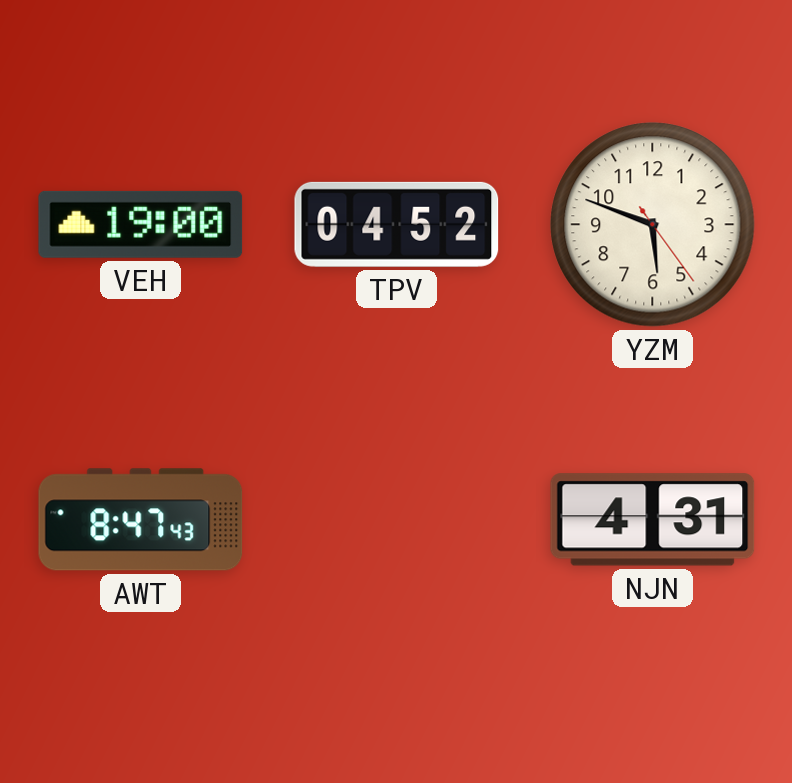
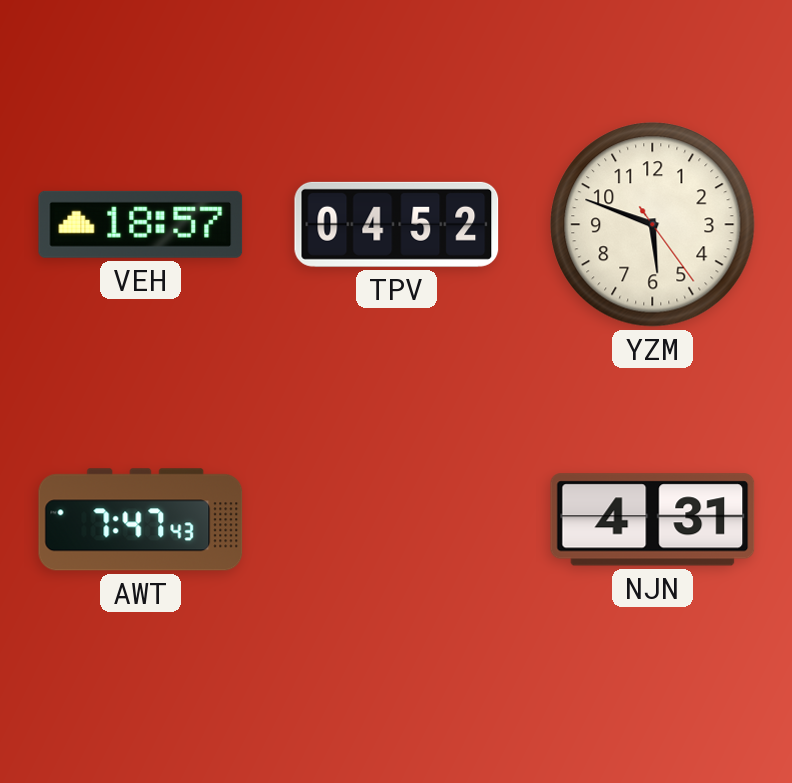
VEH: 19:00 -> 18:57
AWT: 8:47 -> 7:47
